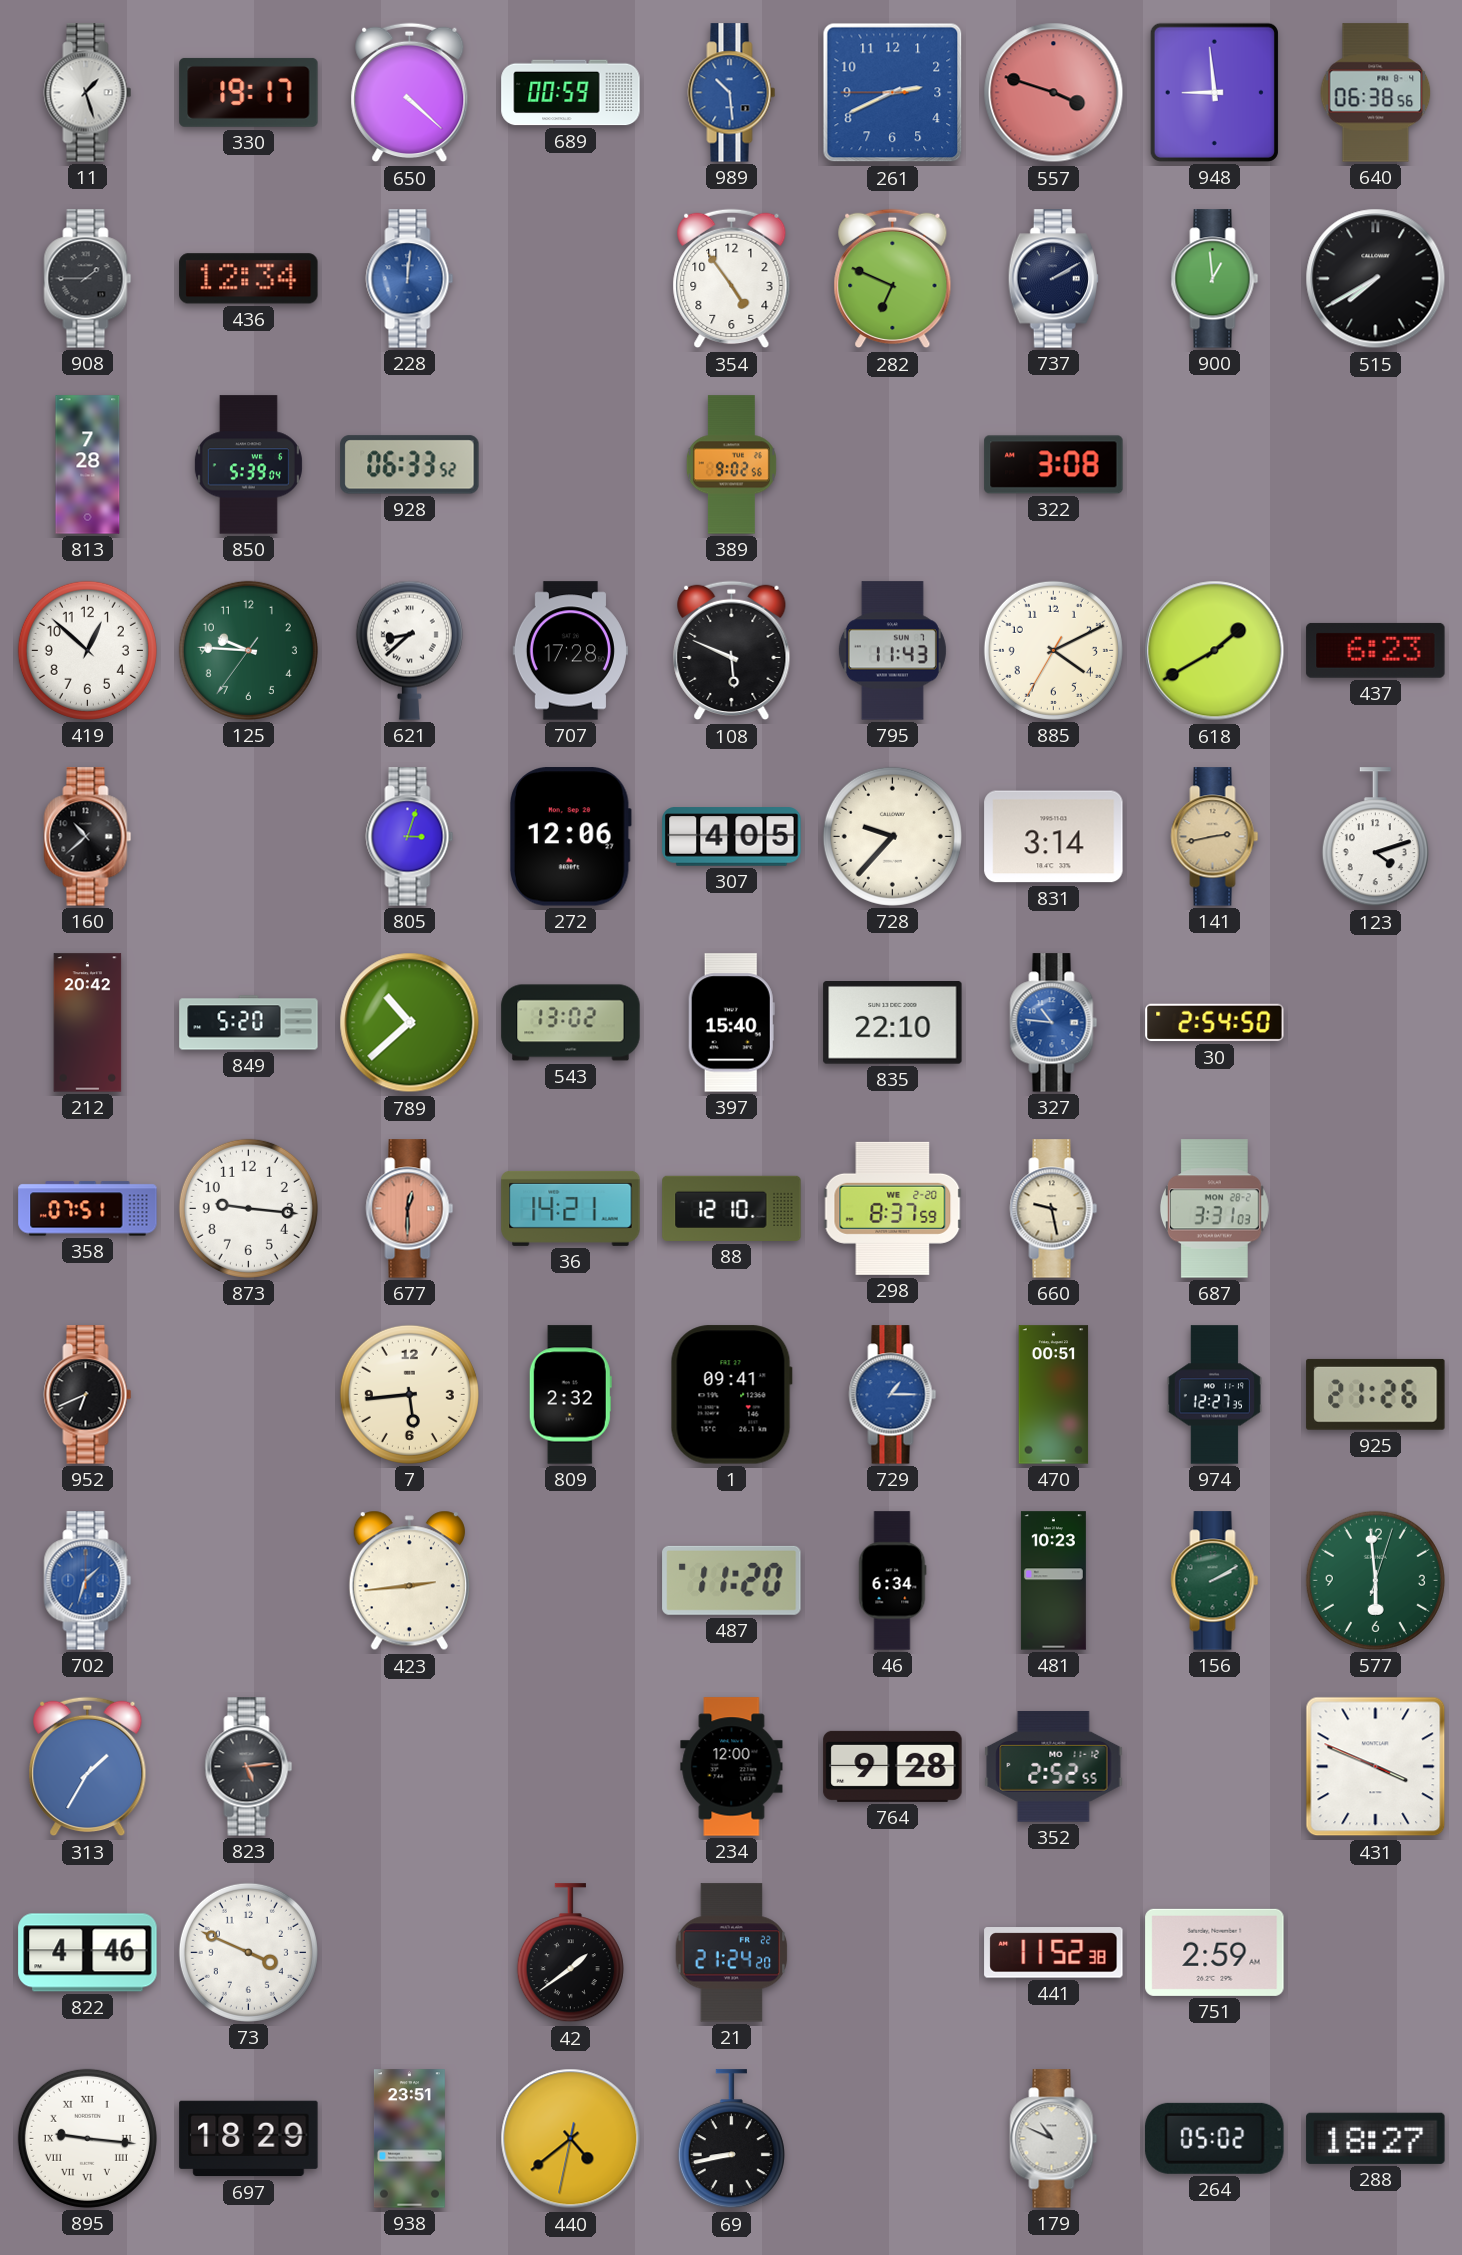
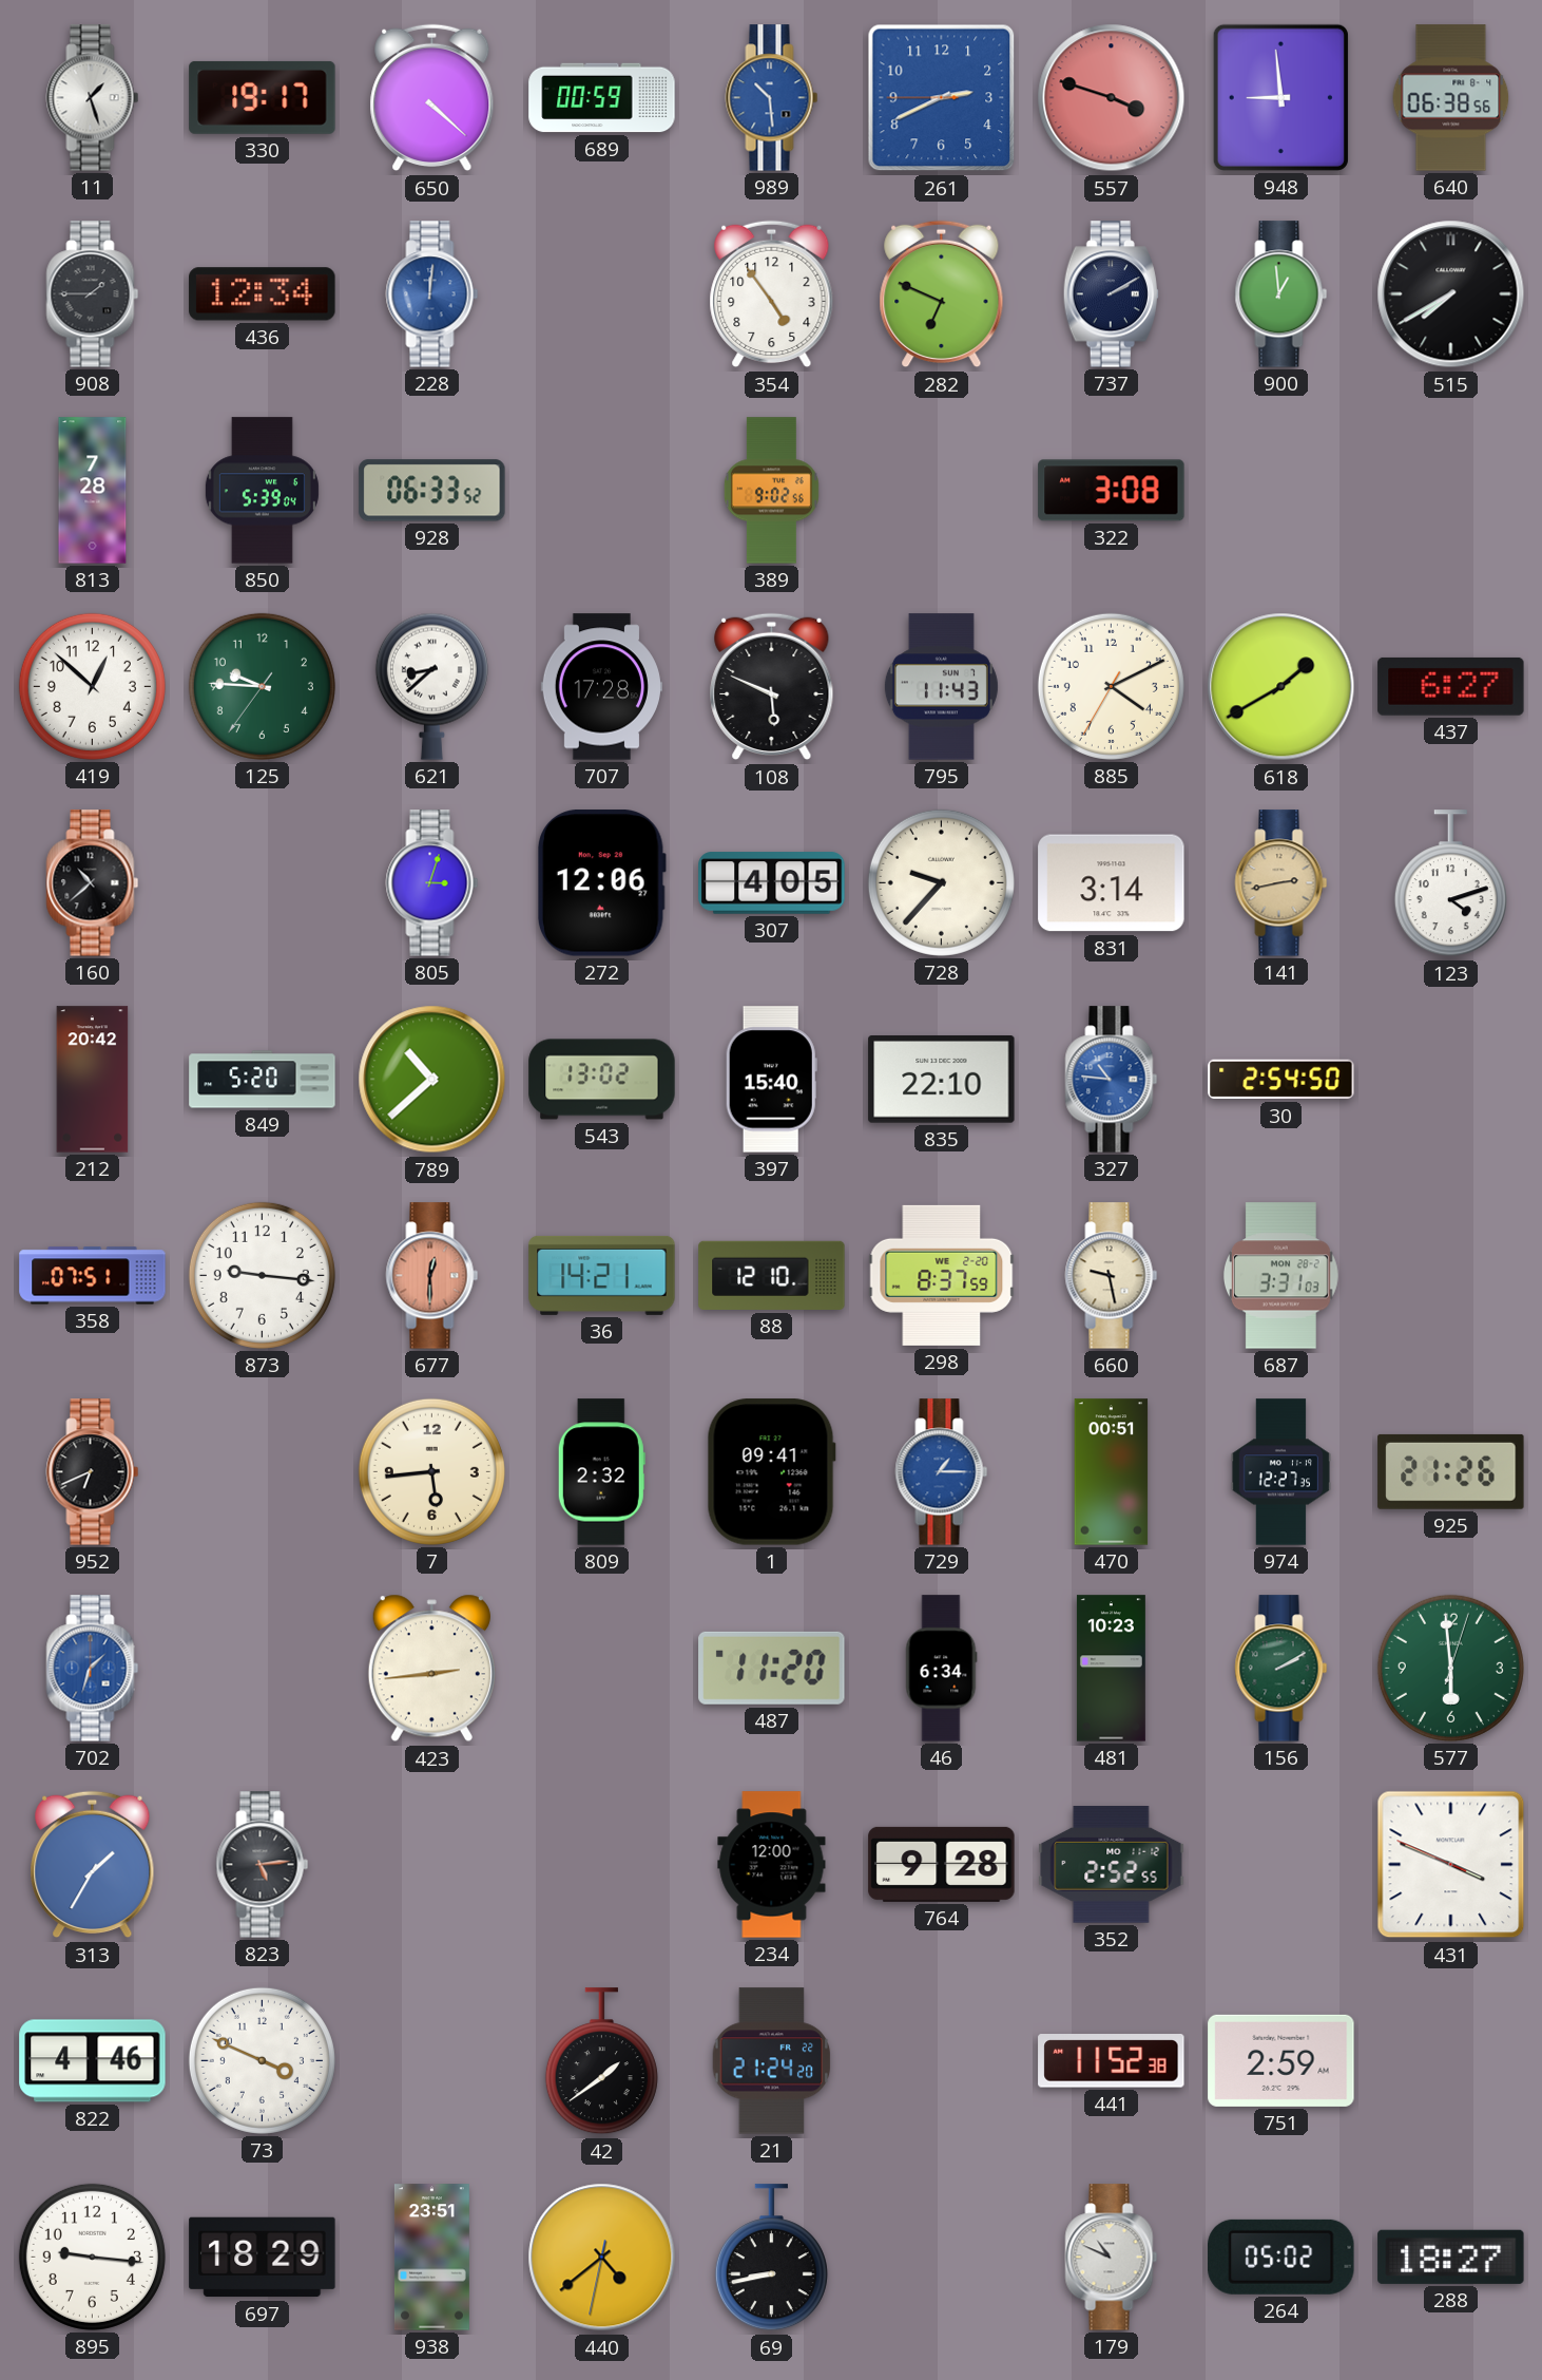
437: 6:23 -> 6:27
895 numerals: Roman -> Arabic
